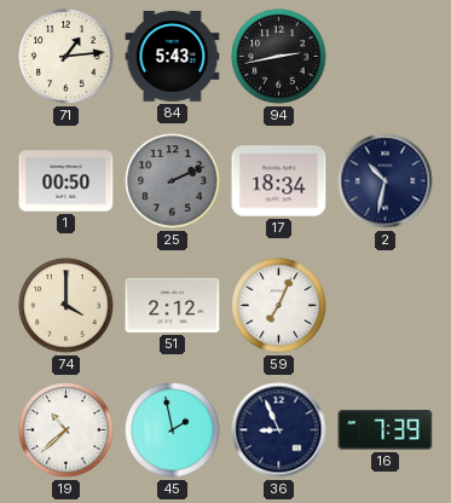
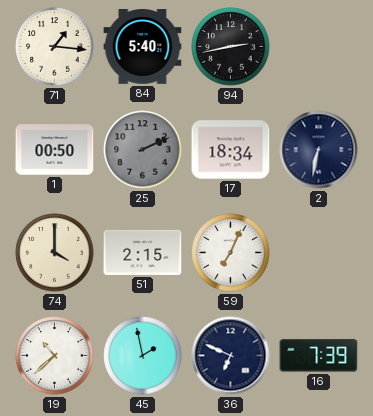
71: 1:14 -> 1:16
84: 5:43 -> 5:40
2: 10:32 -> 6:32
51: 2:12 -> 2:15
36: 8:56 -> 6:49
